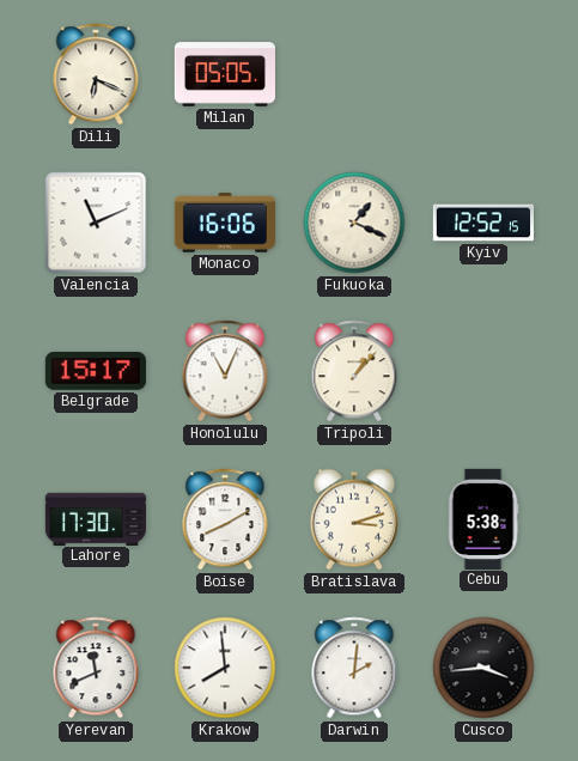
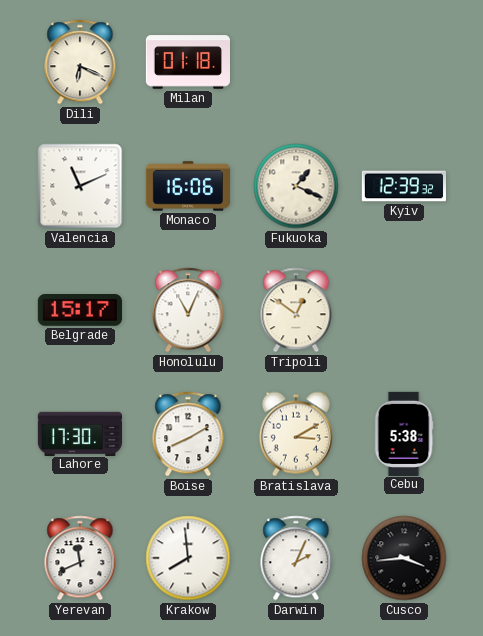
Milan: 05:05 -> 01:18
Kyiv: 12:52 -> 12:39
Tripoli: 1:07 -> 12:51
Bratislava: 3:12 -> 3:10
Darwin: 2:01 -> 2:04
